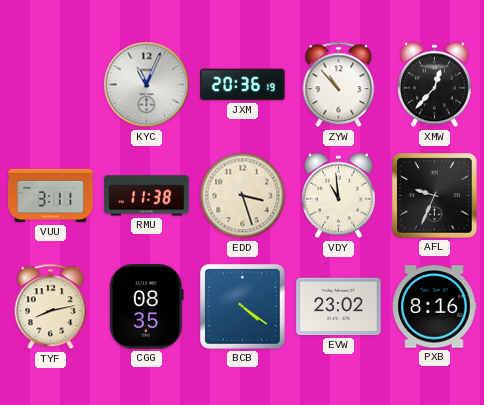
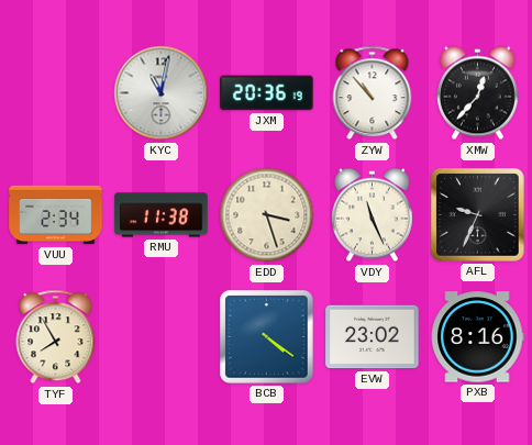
KYC: 11:04 -> 11:02
VUU: 3:11 -> 2:34
VDY: 10:59 -> 11:26
TYF: 8:13 -> 7:55
CGG: 08:35 -> none
